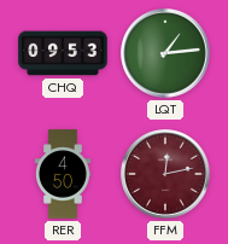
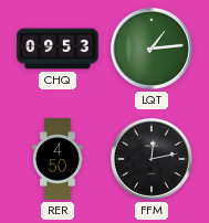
FFM dial: burgundy -> black
